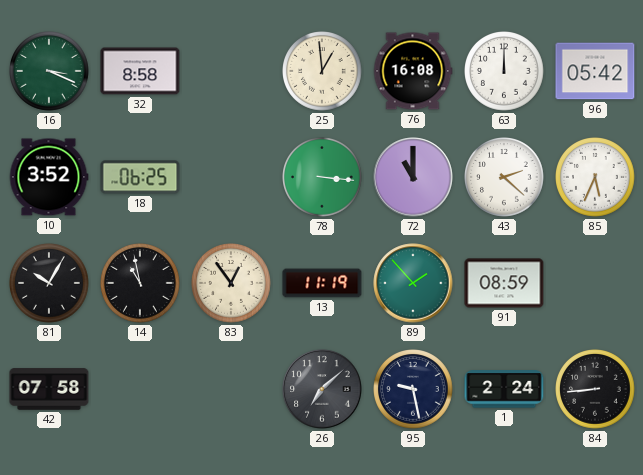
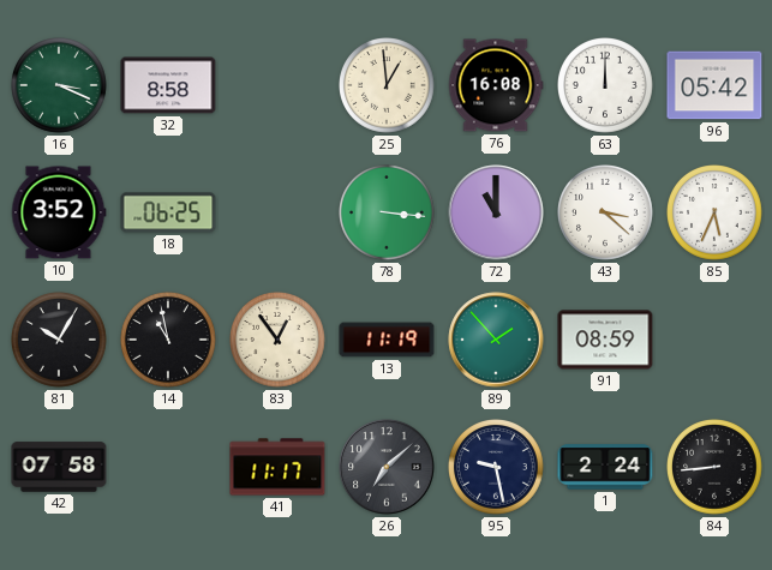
43: 2:22 -> 3:22
41: none -> 11:17
